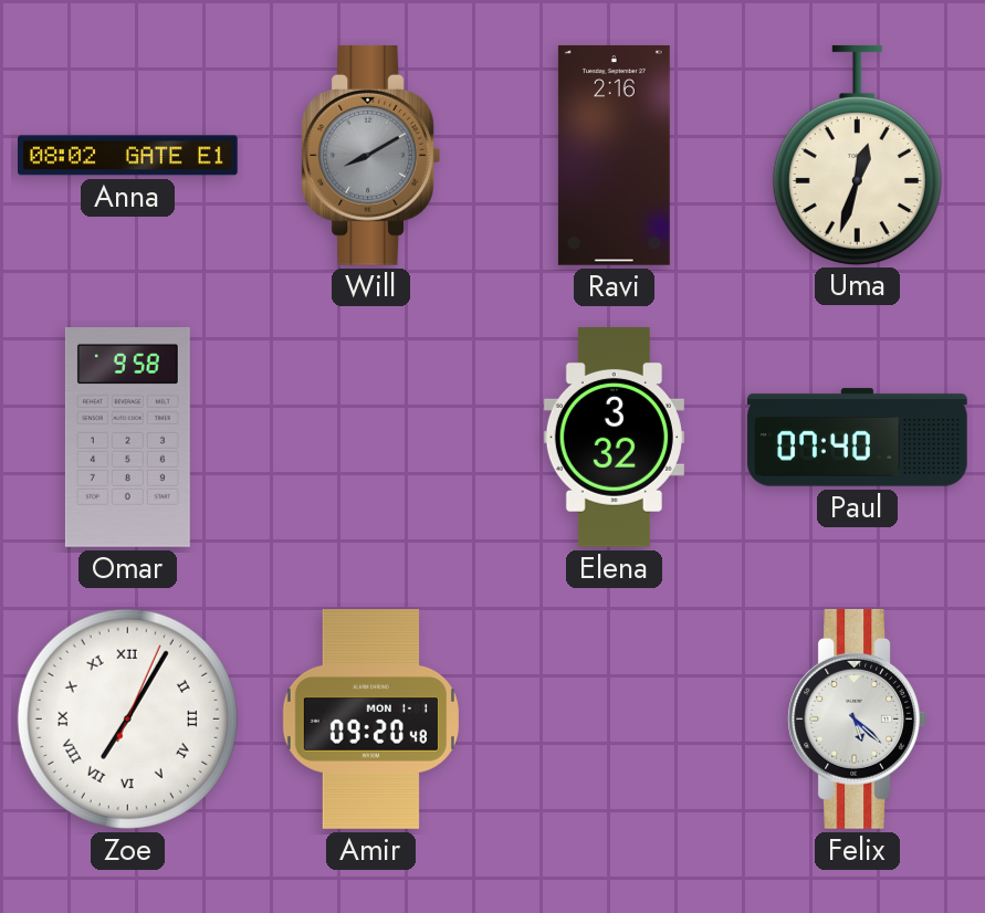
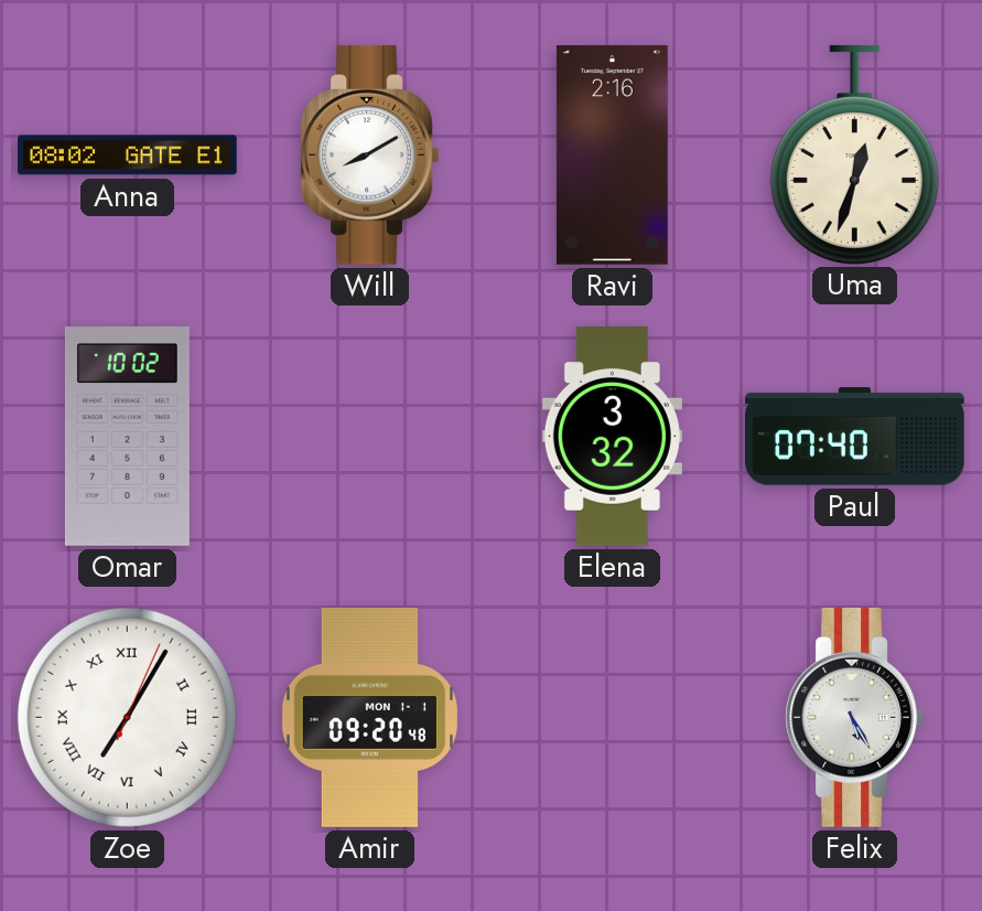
Will dial: grey -> white
Omar: 9:58 -> 10:02
Felix: 5:22 -> 5:25
